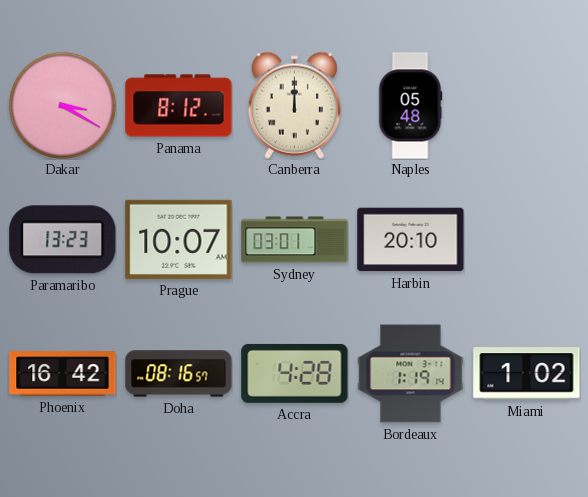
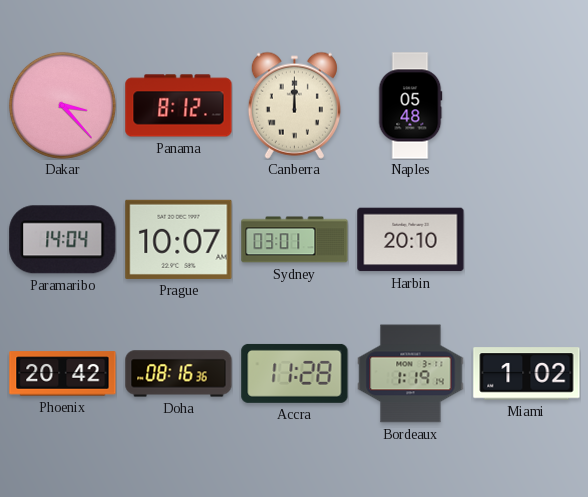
Dakar: 3:20 -> 3:23
Paramaribo: 13:23 -> 14:04
Phoenix: 16:42 -> 20:42
Doha: 08:16:57 -> 08:16:36
Accra: 4:28 -> 11:28
